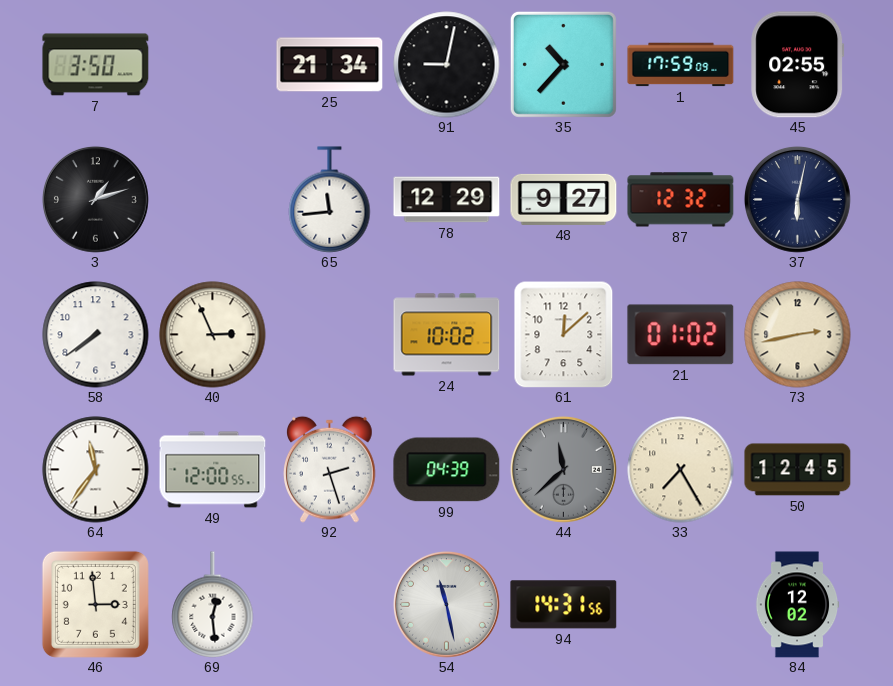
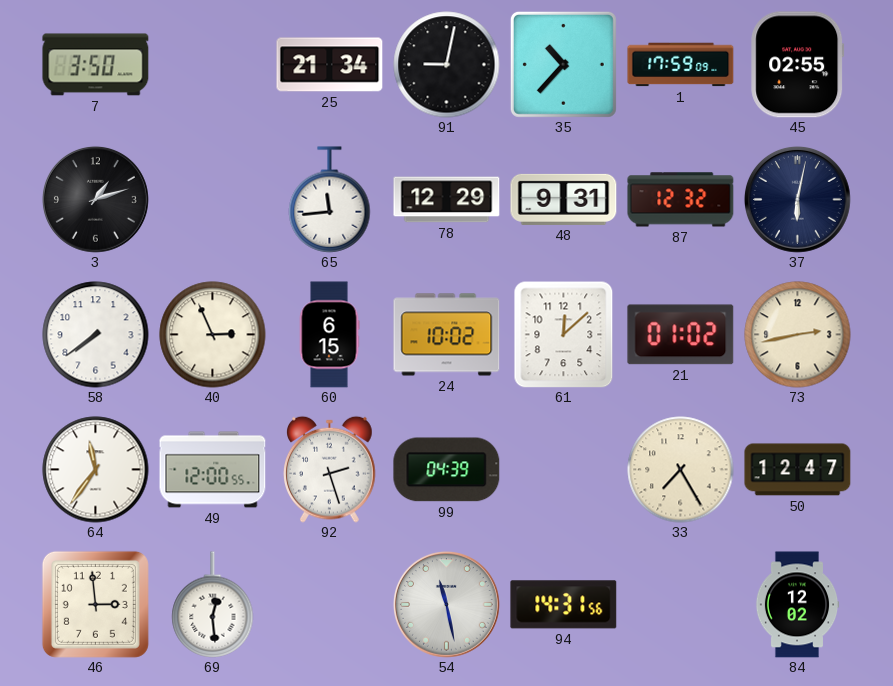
48: 9:27 -> 9:31
60: none -> 6:15
44: 11:38 -> none
50: 12:45 -> 12:47
